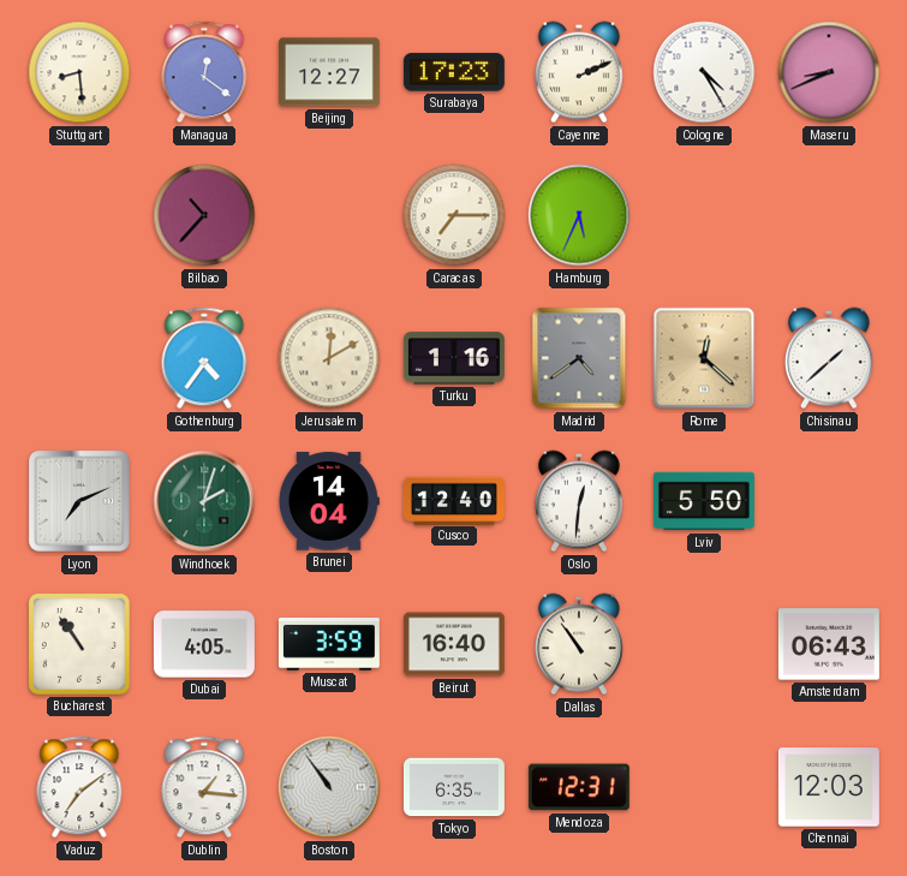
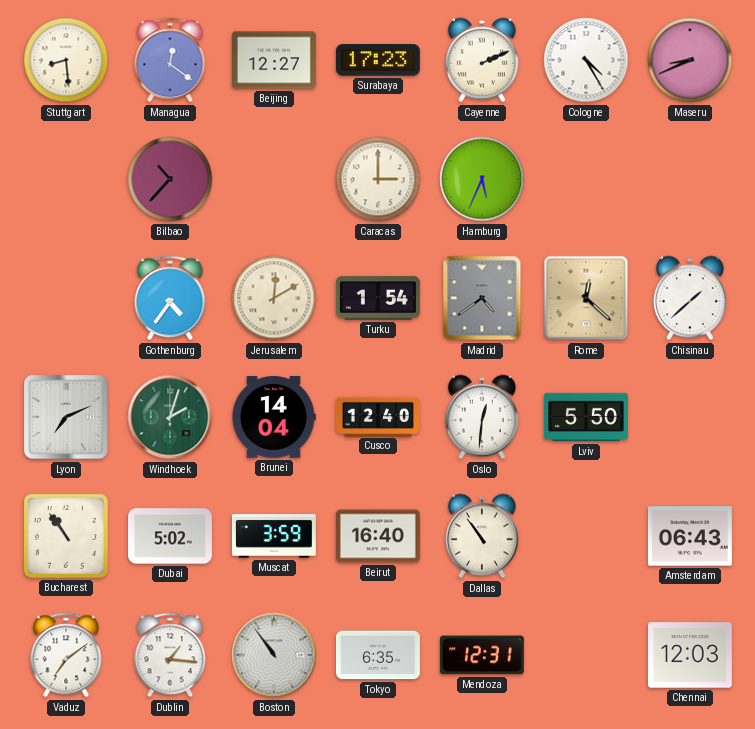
Caracas: 7:15 -> 3:00
Turku: 1:16 -> 1:54
Dubai: 4:05 -> 5:02
